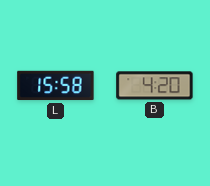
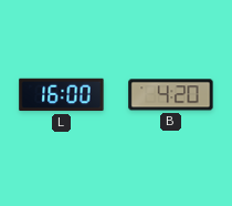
L: 15:58 -> 16:00
